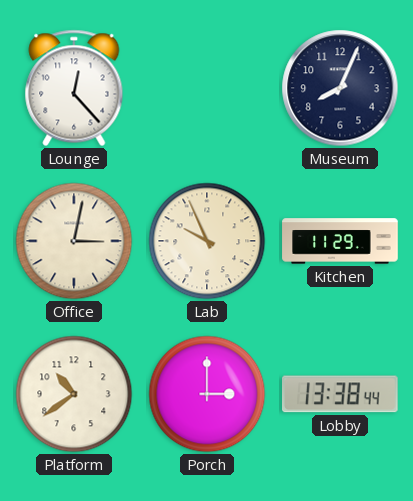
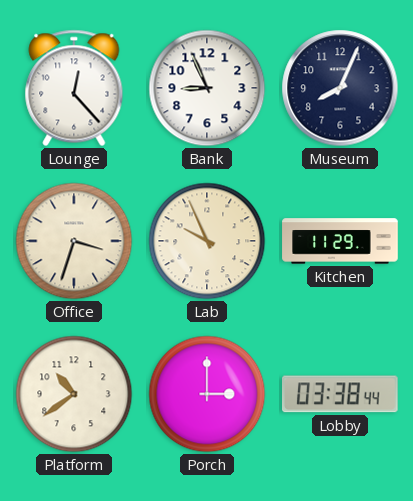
Bank: none -> 8:56
Office: 3:02 -> 3:33
Lobby: 13:38 -> 03:38
